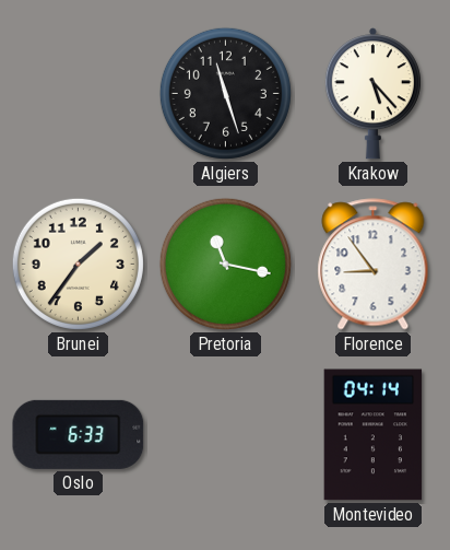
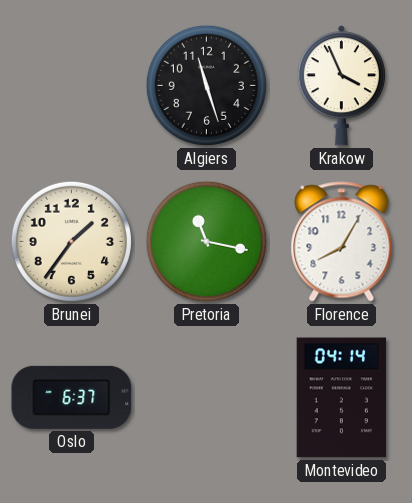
Krakow: 5:23 -> 3:56
Florence: 8:54 -> 8:05
Oslo: 6:33 -> 6:37
